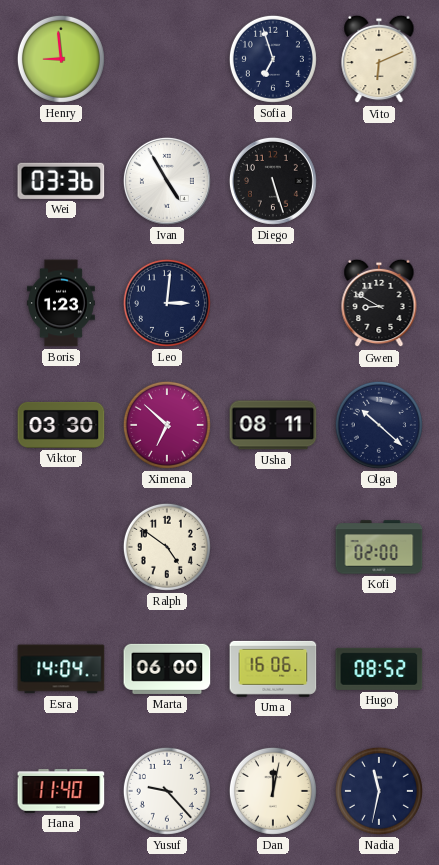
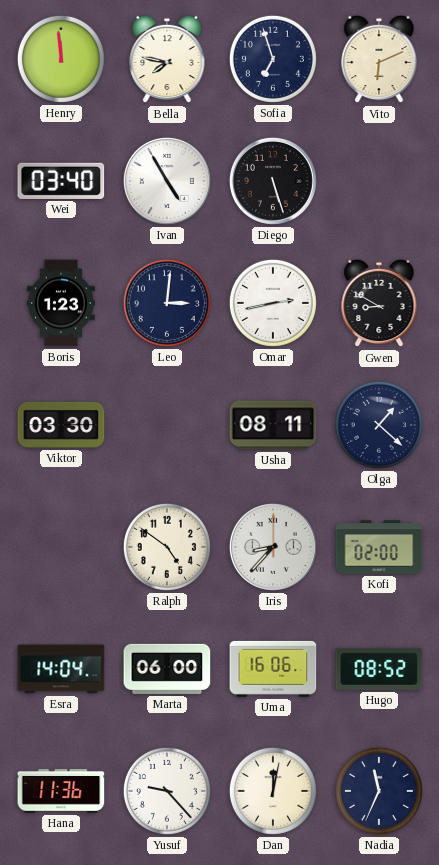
Henry: 8:59 -> 11:59
Bella: none -> 7:47
Wei: 03:36 -> 03:40
Omar: none -> 2:43
Ximena: 6:52 -> none
Olga: 10:22 -> 1:22
Iris: none -> 8:37
Hana: 11:40 -> 11:36
Nadia: 11:32 -> 11:34
